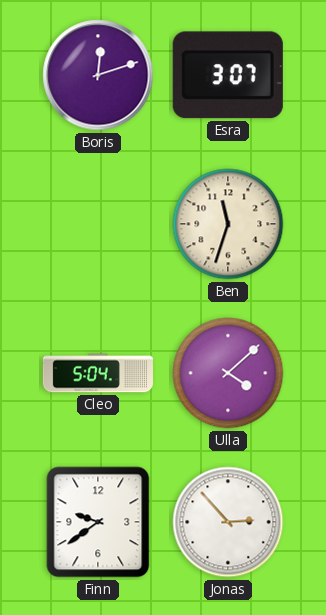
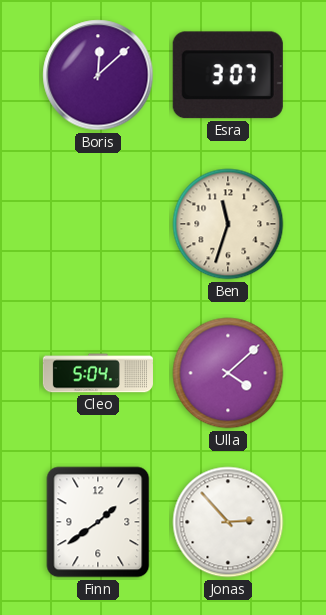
Boris: 12:12 -> 12:08
Finn: 9:39 -> 1:39
